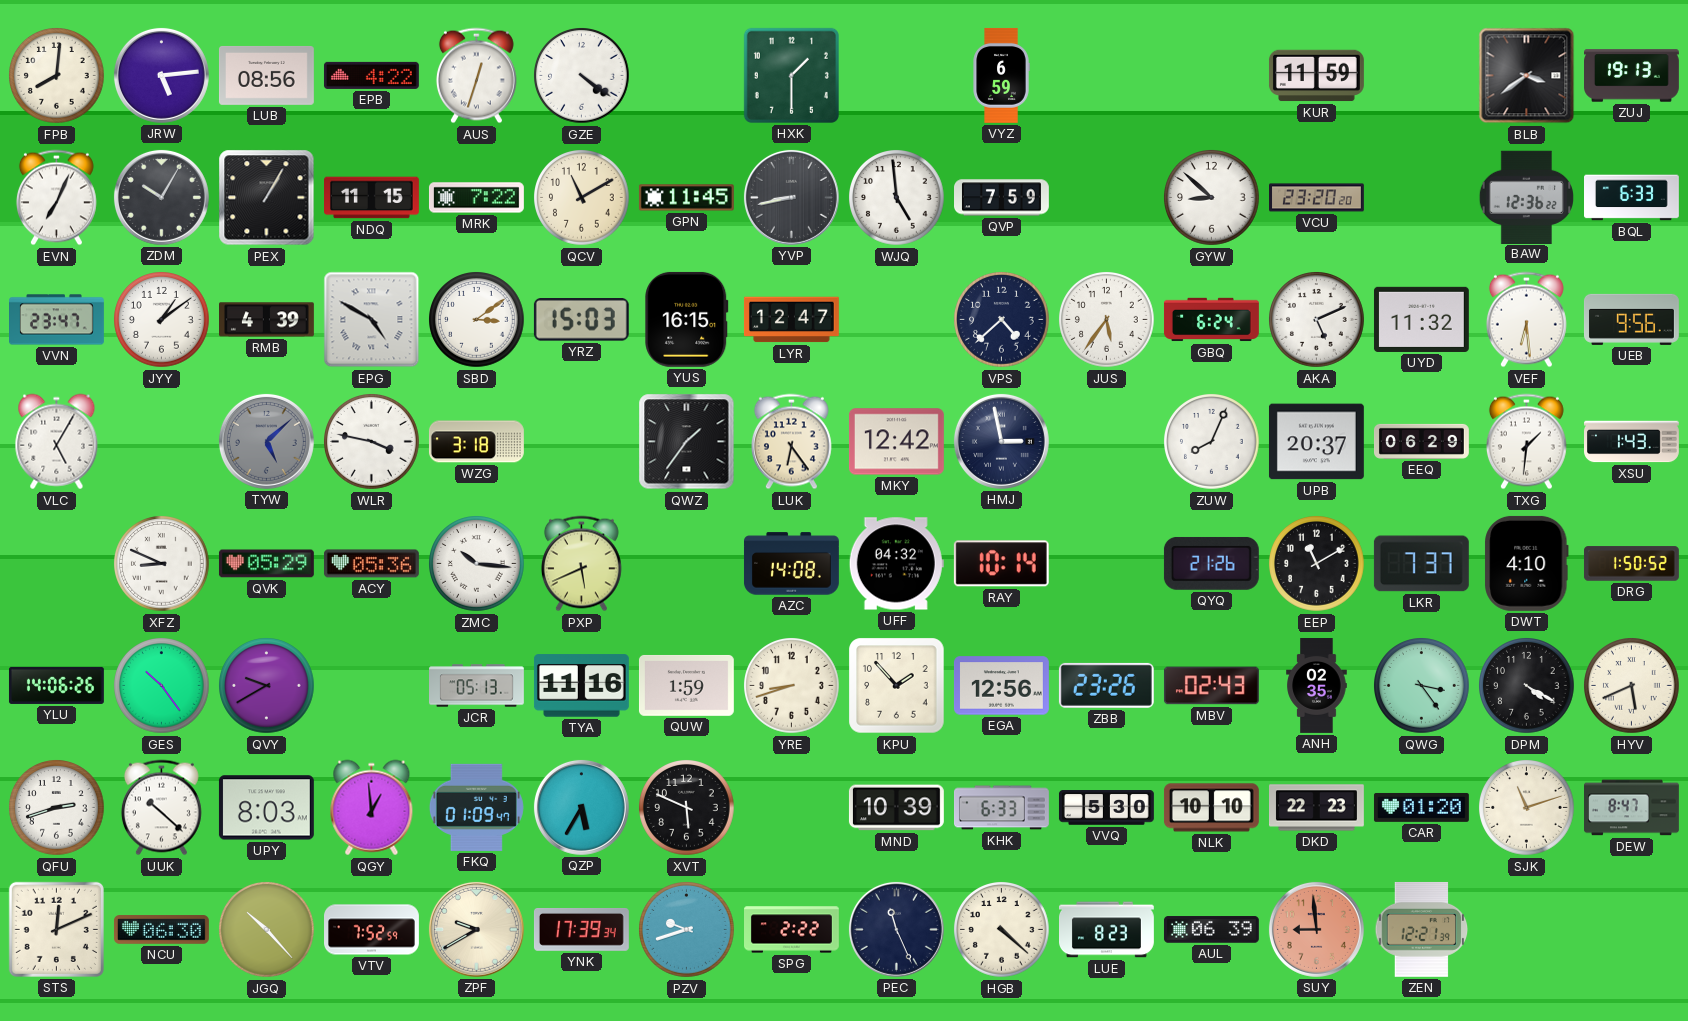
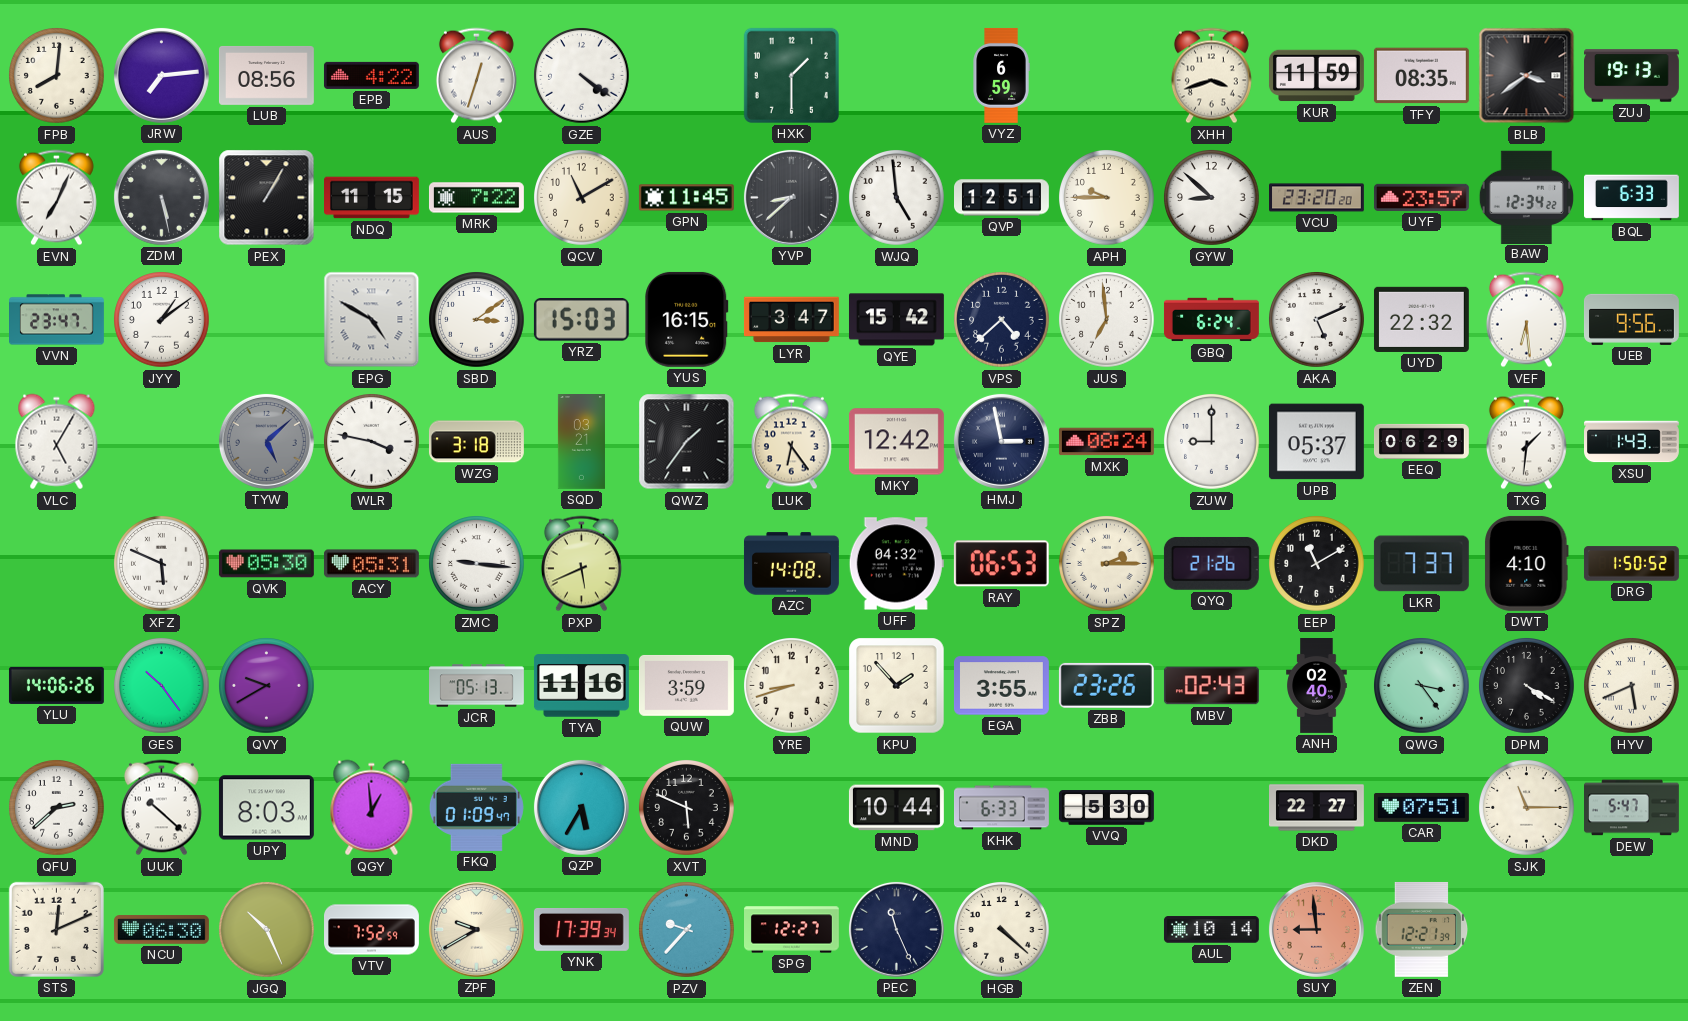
JRW: 5:14 -> 7:14
XHH: none -> 3:42
TFY: none -> 08:35
ZDM: 10:05 -> 5:28
YVP: 8:43 -> 8:38
QVP: 7:59 -> 12:51
APH: none -> 9:45
UYF: none -> 23:57
BAW: 12:36 -> 12:34
RMB: 4:39 -> none
LYR: 12:47 -> 3:47
QYE: none -> 15:42
JUS: 5:36 -> 6:59
UYD: 11:32 -> 22:32
SQD: none -> 03:21
MXK: none -> 08:24
ZUW: 8:04 -> 9:00
UPB: 20:37 -> 05:37
XFZ: 8:49 -> 5:49
QVK: 05:29 -> 05:30
ACY: 05:36 -> 05:31
ZMC: 10:16 -> 9:16
RAY: 10:14 -> 06:53
SPZ: none -> 2:15
QUW: 1:59 -> 3:59
EGA: 12:56 -> 3:55
ANH: 02:35 -> 02:40
QFU: 2:42 -> 2:38
MND: 10:39 -> 10:44
NLK: 10:10 -> none
DKD: 22:23 -> 22:27
CAR: 01:20 -> 07:51
SJK: 11:12 -> 11:15
DEW: 8:47 -> 5:47
JGQ: 10:23 -> 10:26
PZV: 9:42 -> 9:37
SPG: 2:22 -> 12:27
LUE: 8:23 -> none
AUL: 06:39 -> 10:14
